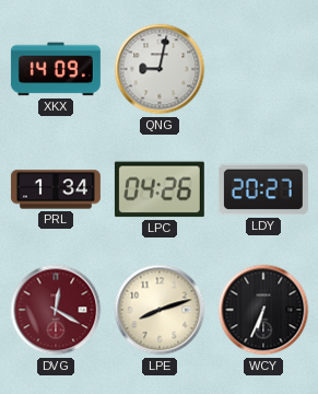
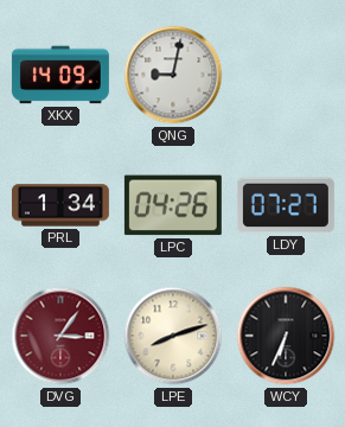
LDY: 20:27 -> 07:27
DVG: 12:20 -> 3:06
